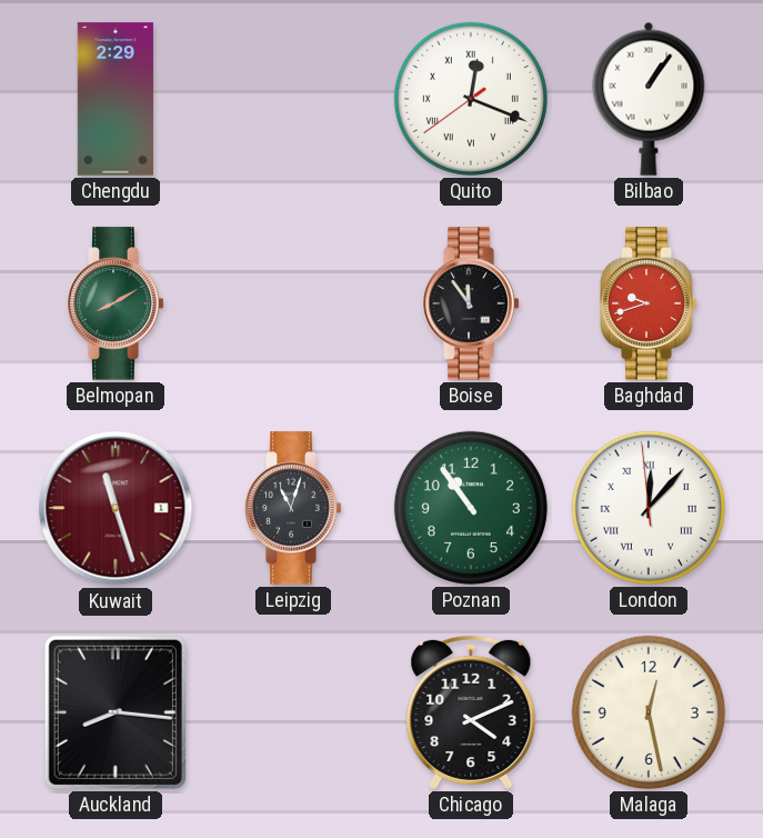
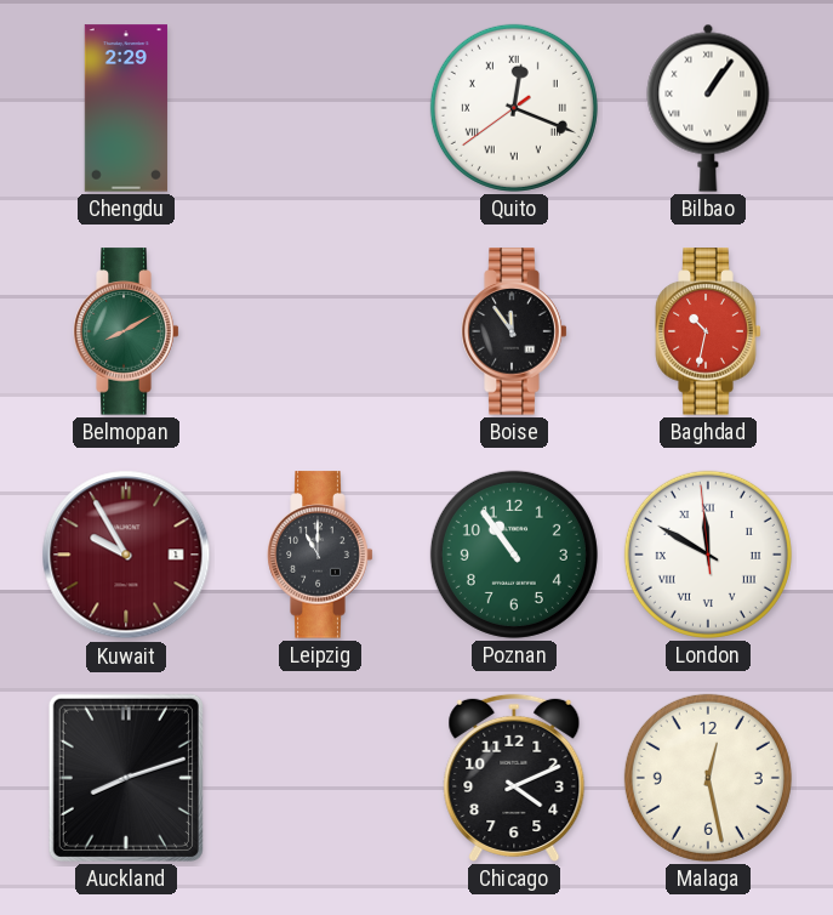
Baghdad: 9:42 -> 10:32
Kuwait: 11:27 -> 9:55
Leipzig: 11:03 -> 11:00
London: 12:06 -> 11:49
Auckland: 8:16 -> 8:12
